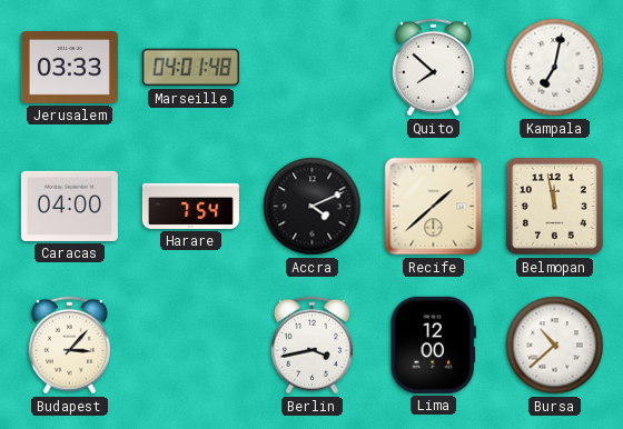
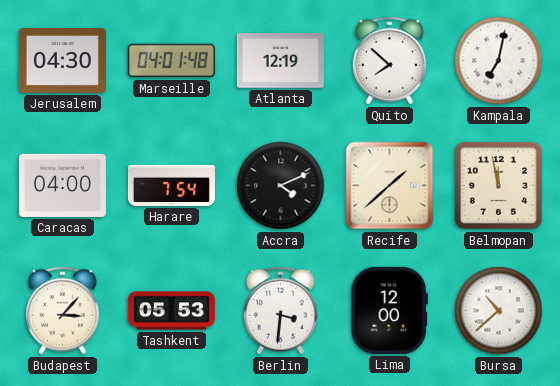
Jerusalem: 03:33 -> 04:30
Atlanta: none -> 12:19
Tashkent: none -> 05:53
Berlin: 3:43 -> 3:31
